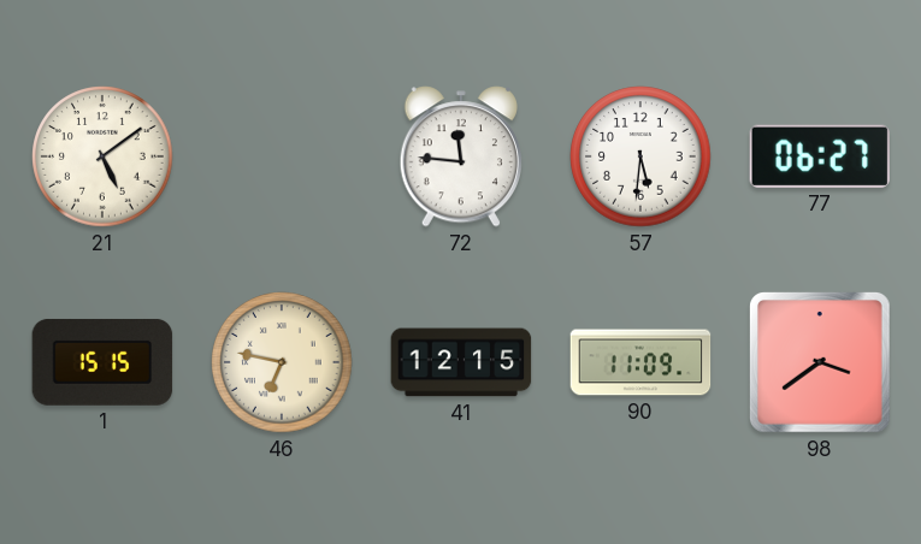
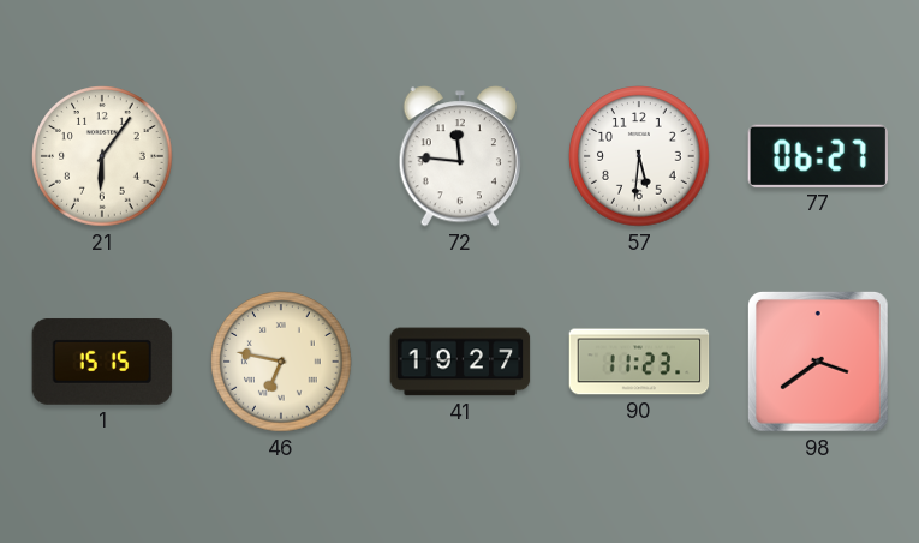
21: 5:09 -> 6:06
41: 12:15 -> 19:27
90: 11:09 -> 11:23
